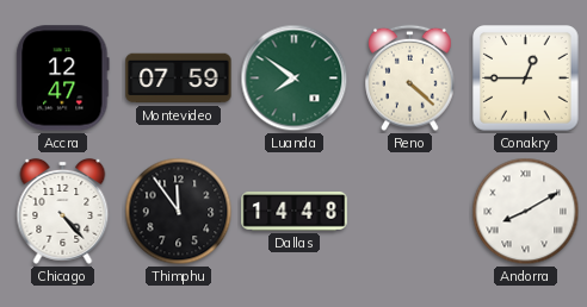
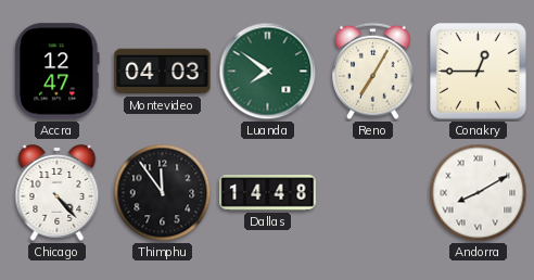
Montevideo: 07:59 -> 04:03
Reno: 4:22 -> 7:05
